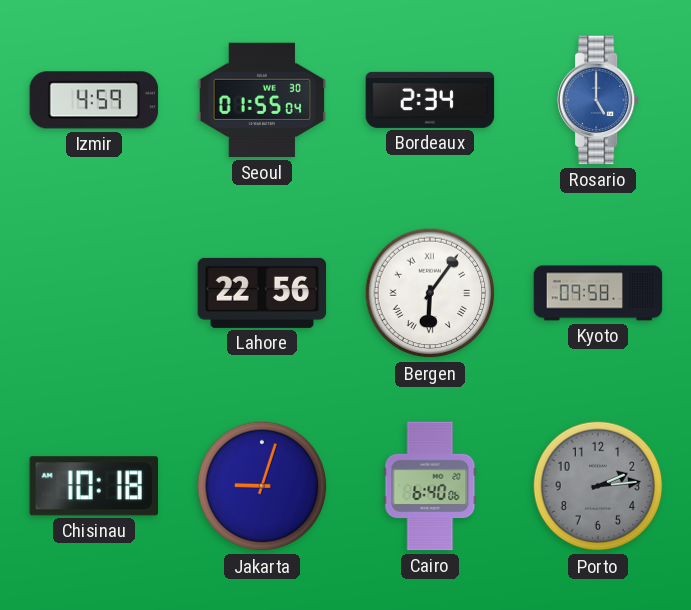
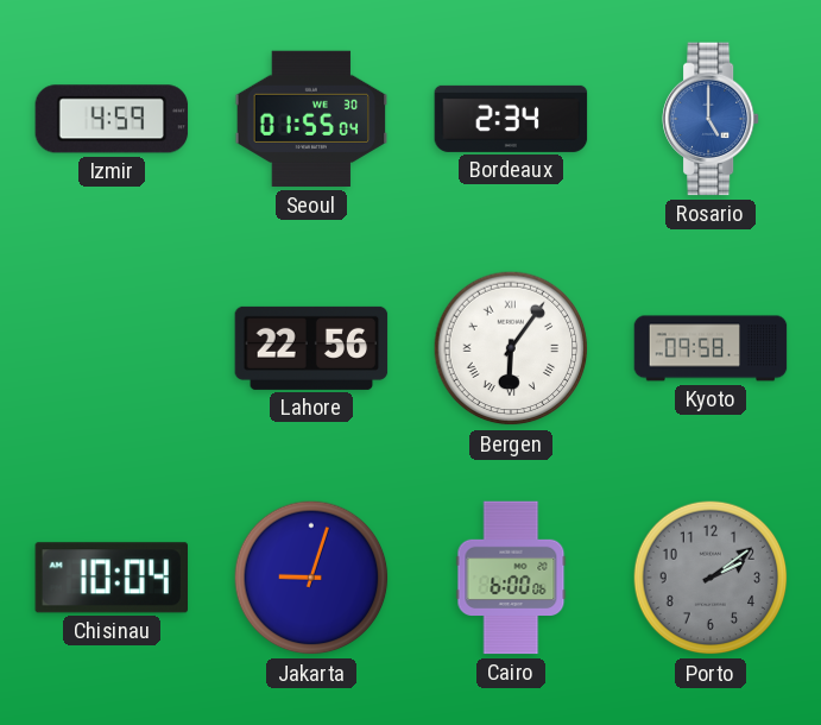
Chisinau: 10:18 -> 10:04
Cairo: 6:40 -> 6:00
Porto: 2:14 -> 2:09
